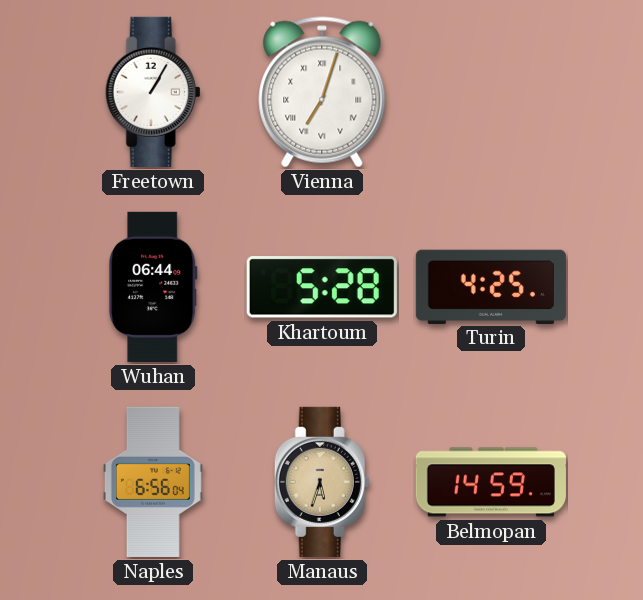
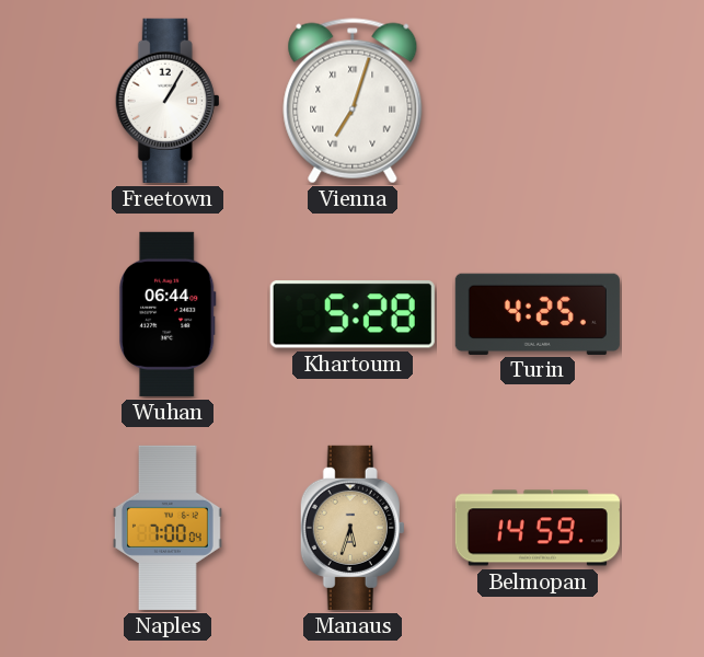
Naples: 6:56 -> 7:00
